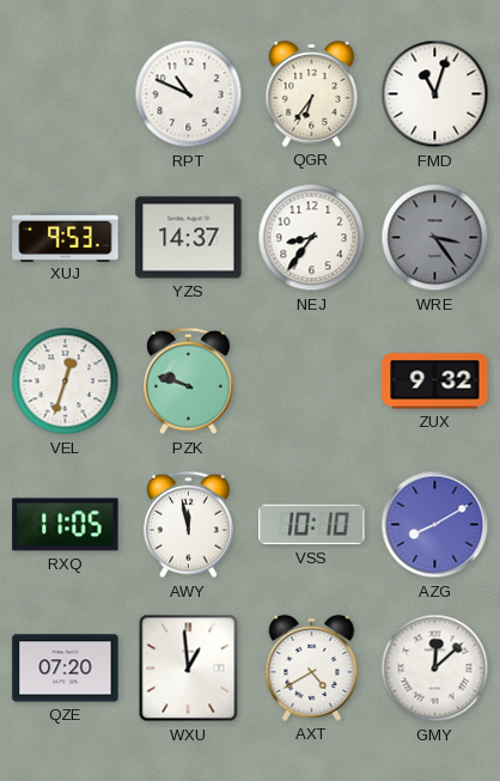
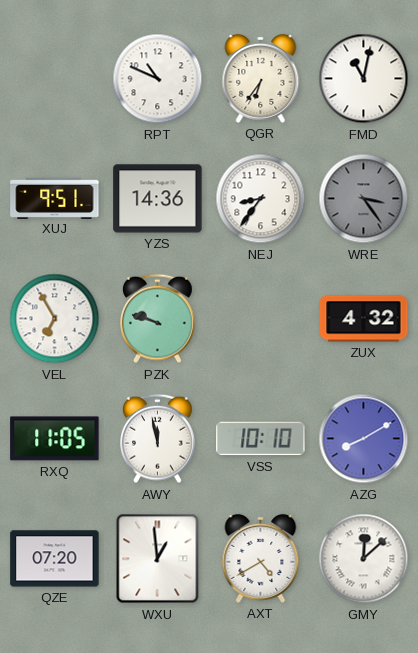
FMD: 11:03 -> 11:02
XUJ: 9:53 -> 9:51
YZS: 14:37 -> 14:36
VEL: 12:33 -> 6:55
ZUX: 9:32 -> 4:32
